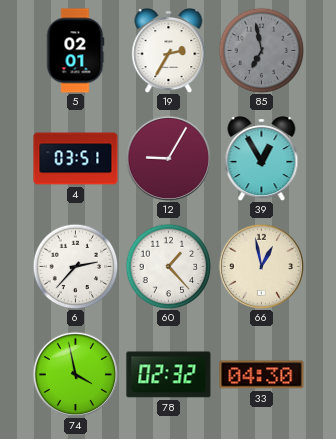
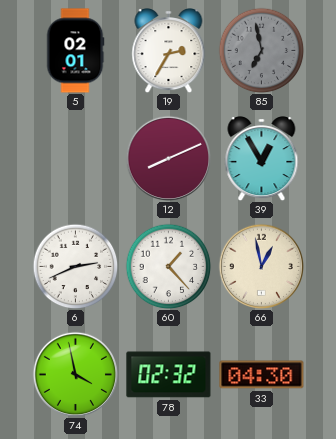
4: 03:51 -> none
12: 9:05 -> 8:11
6: 2:37 -> 2:41
